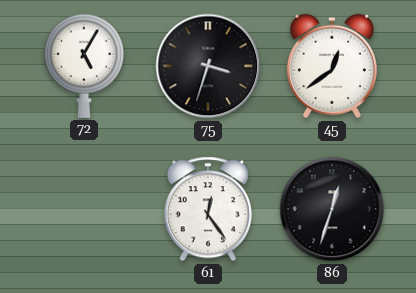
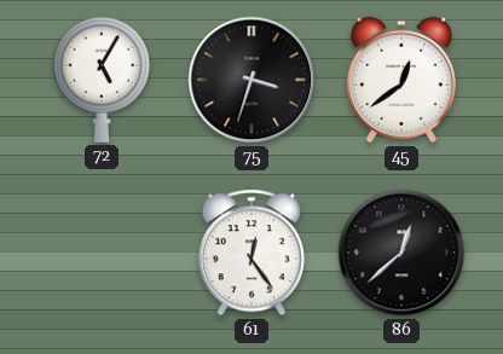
86: 12:33 -> 12:38
